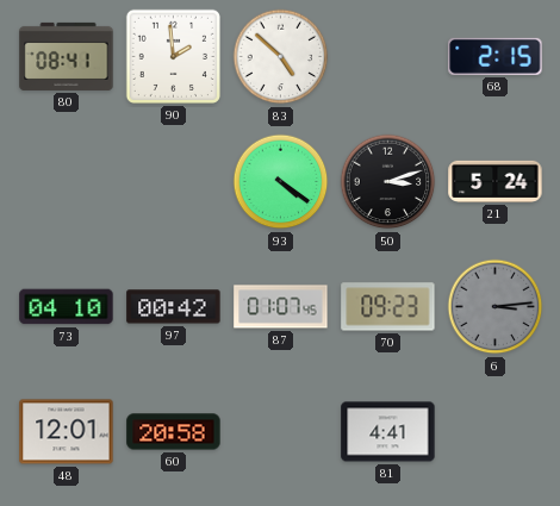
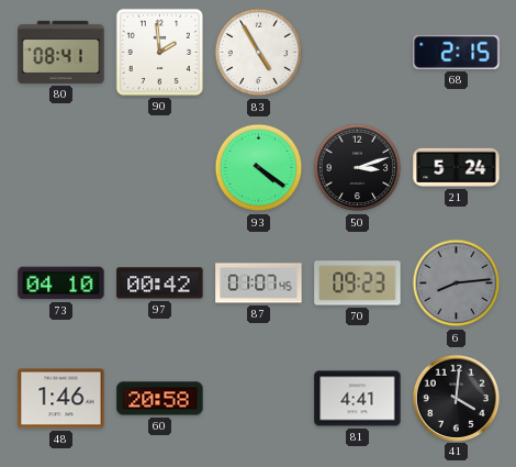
83: 4:52 -> 4:55
6: 3:14 -> 8:14
48: 12:01 -> 1:46
41: none -> 4:01
